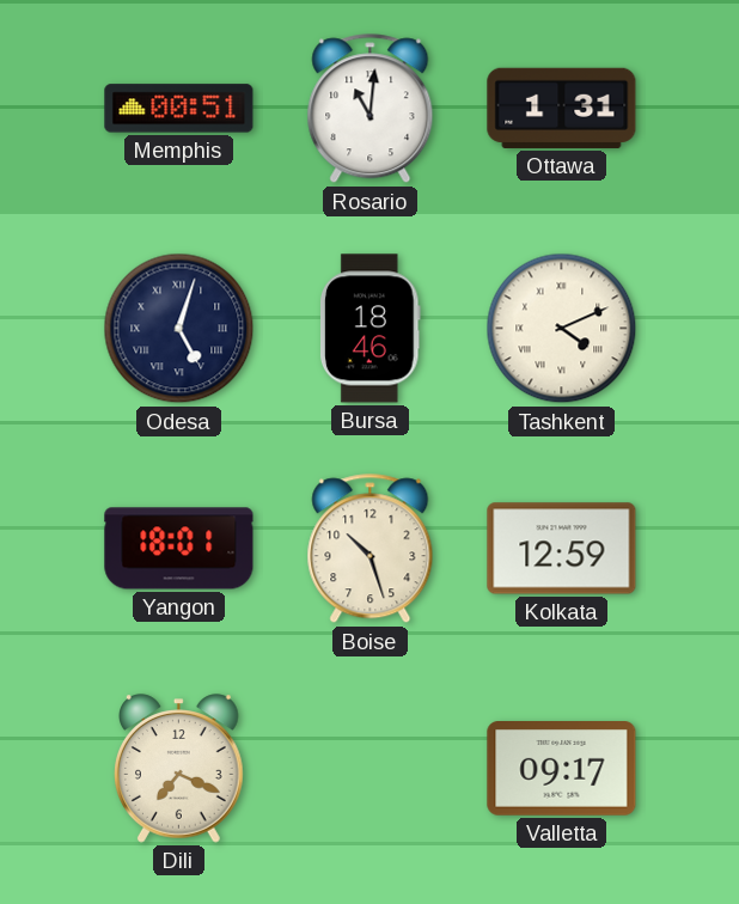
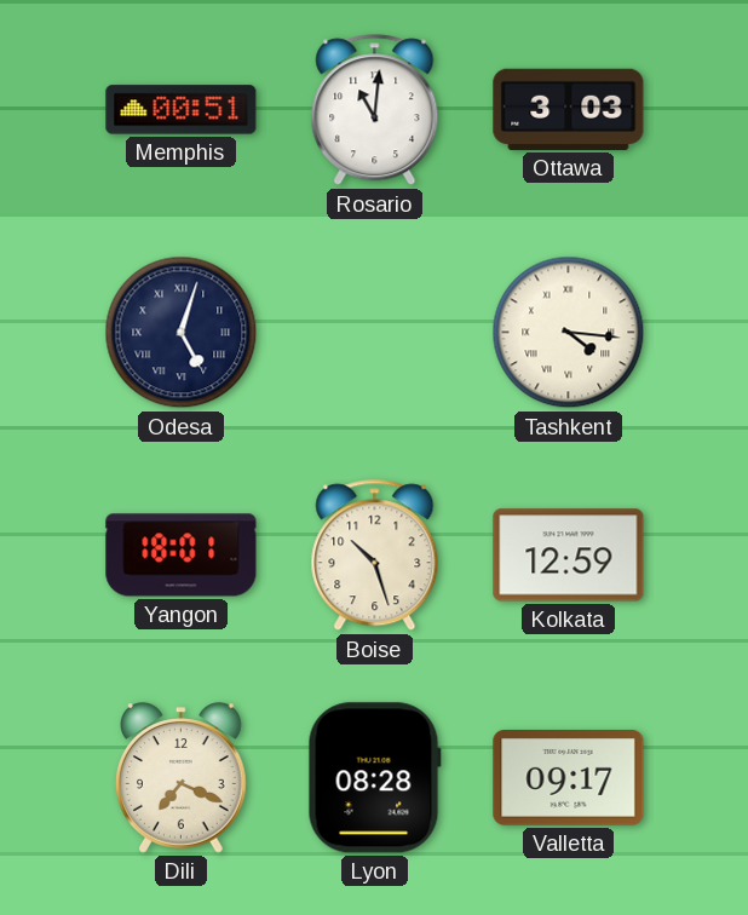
Ottawa: 1:31 -> 3:03
Bursa: 18:46 -> none
Tashkent: 4:11 -> 4:16
Lyon: none -> 08:28
